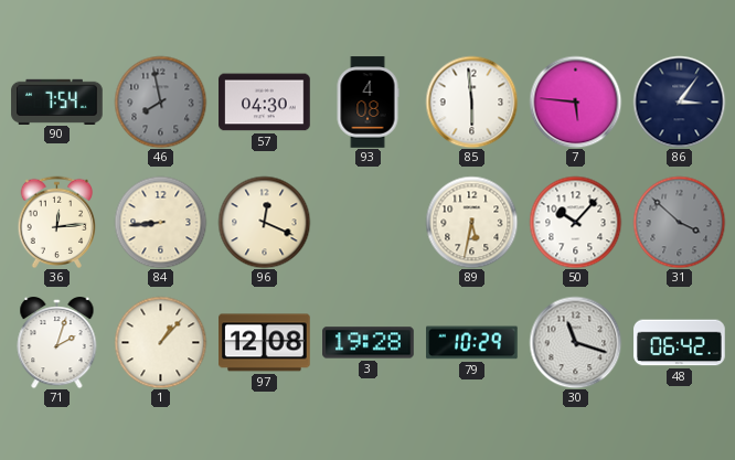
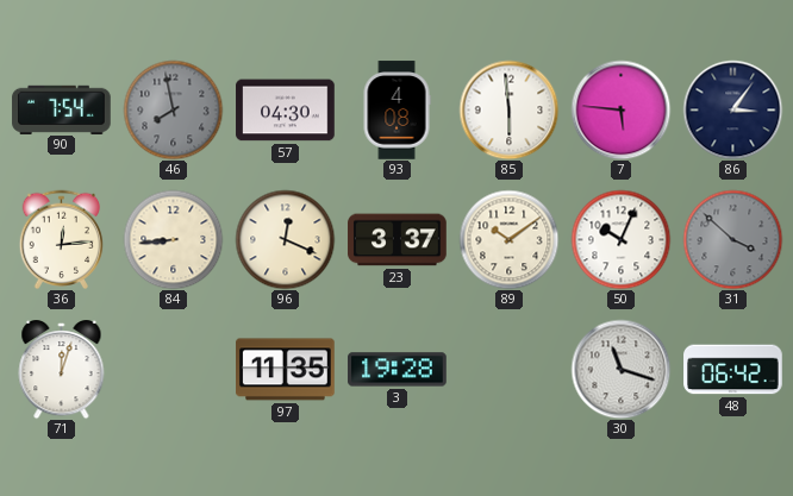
23: none -> 3:37
89: 5:32 -> 10:09
50: 10:07 -> 10:04
71: 2:03 -> 12:03
1: 1:07 -> none
97: 12:08 -> 11:35
79: 10:29 -> none
